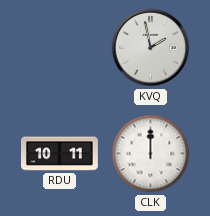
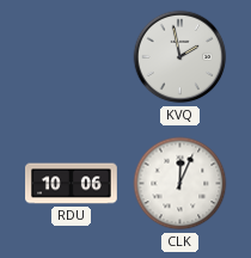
RDU: 10:11 -> 10:06
CLK: 12:00 -> 12:04
